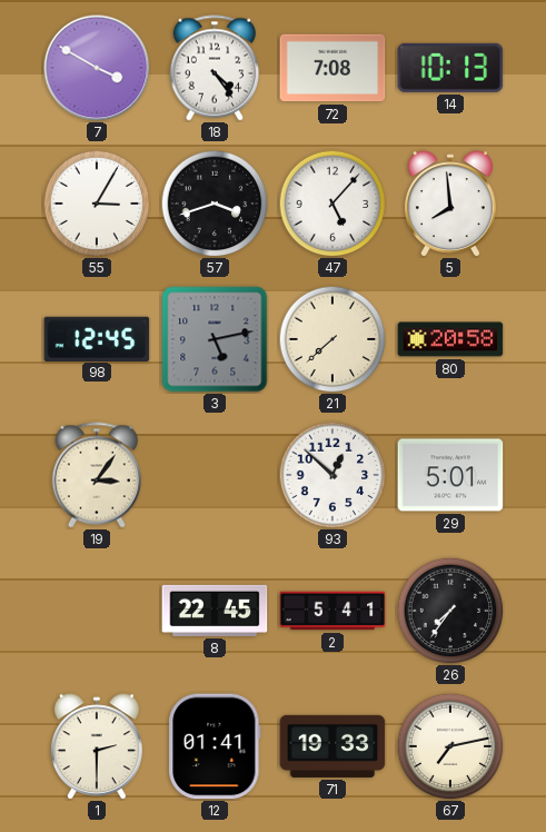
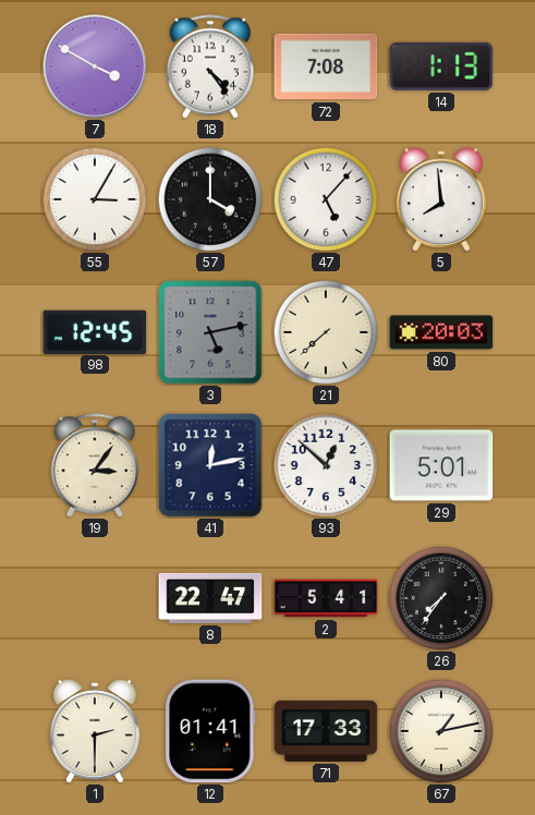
14: 10:13 -> 1:13
57: 3:42 -> 4:00
80: 20:58 -> 20:03
41: none -> 12:13
8: 22:45 -> 22:47
71: 19:33 -> 17:33
67: 7:13 -> 1:13
